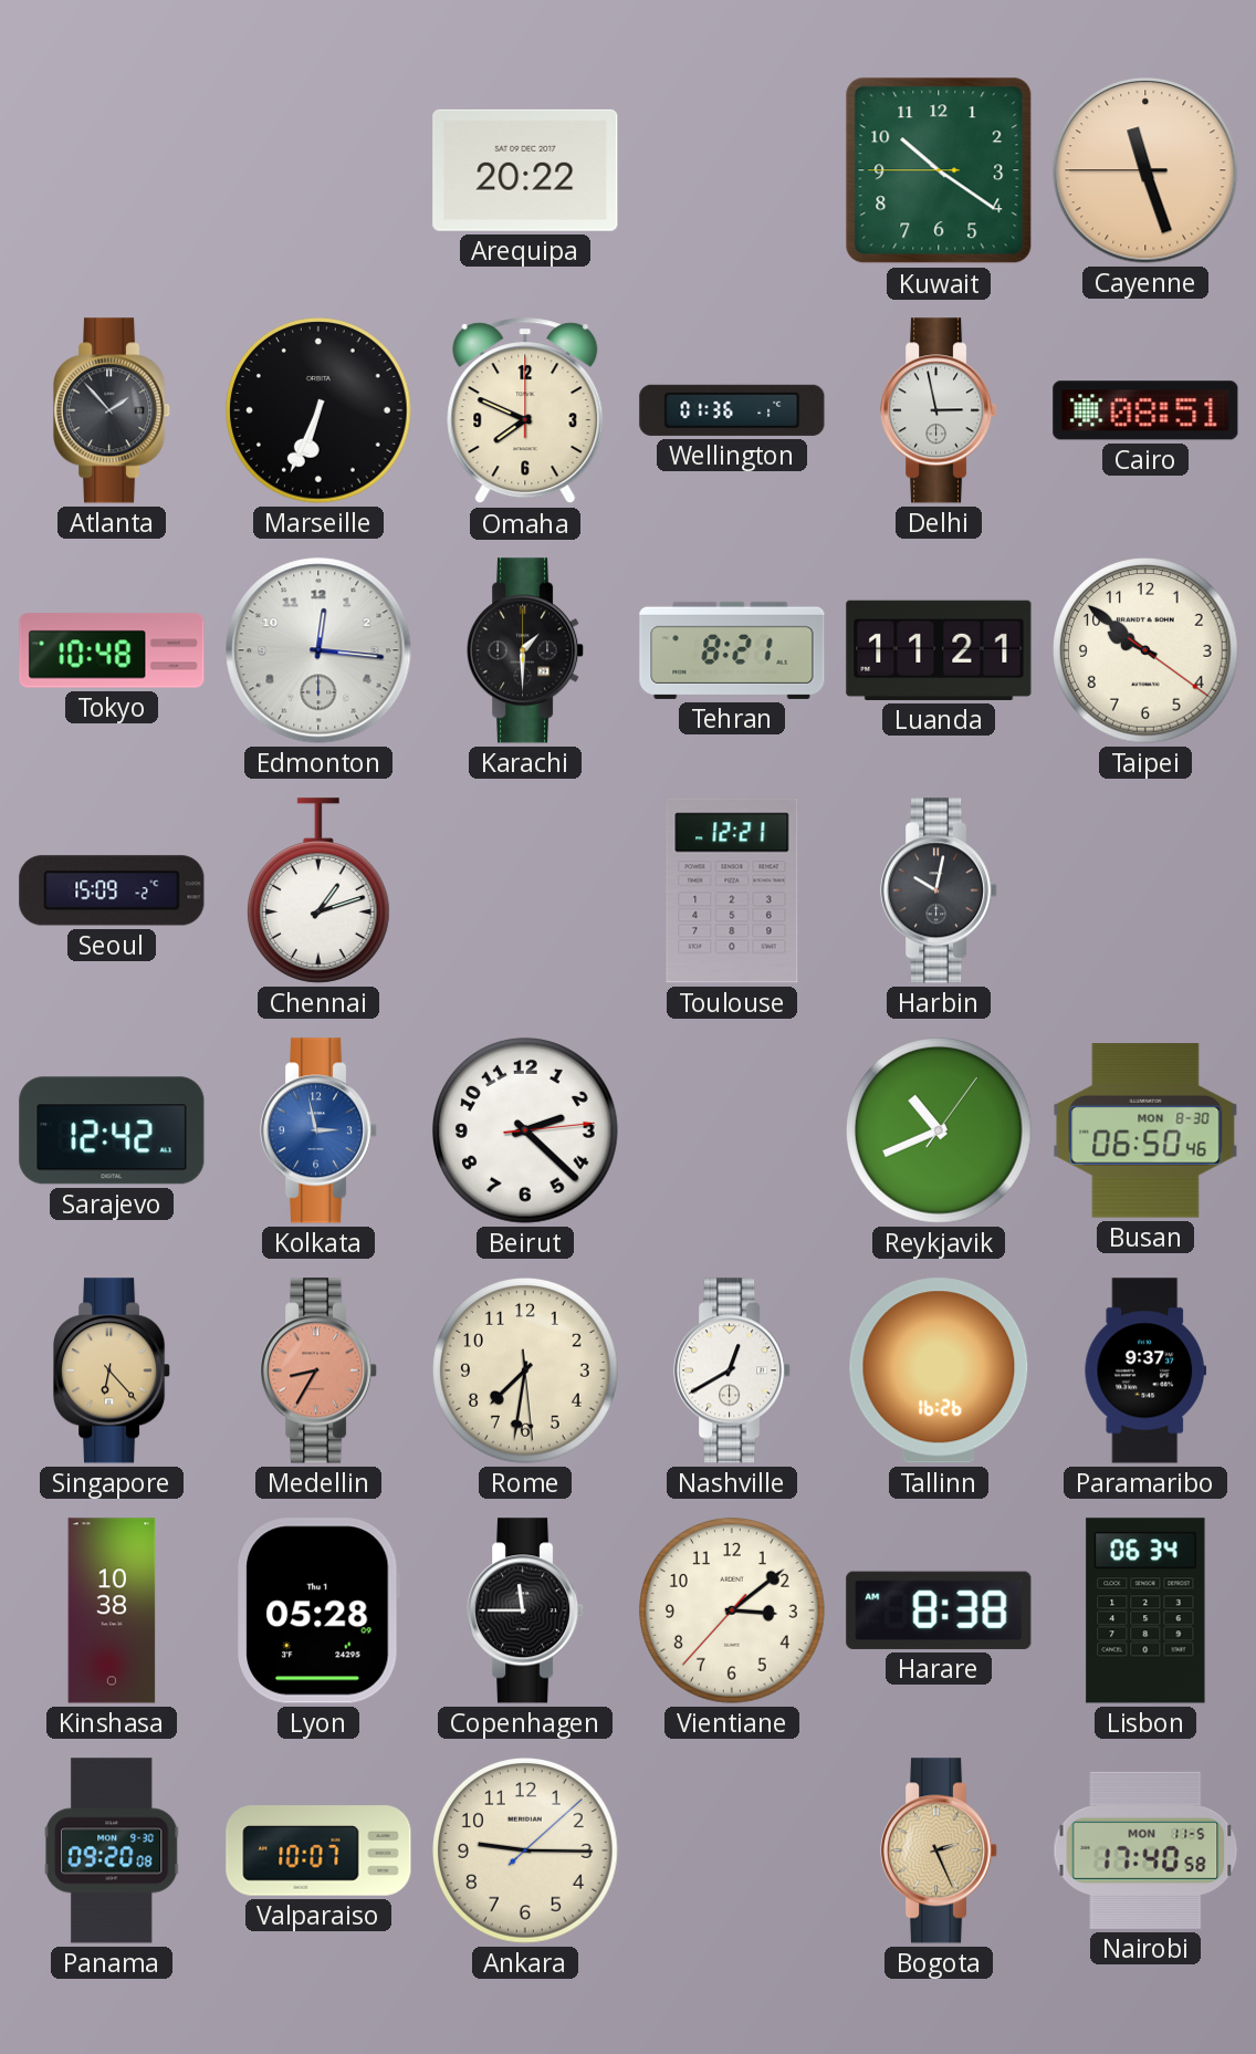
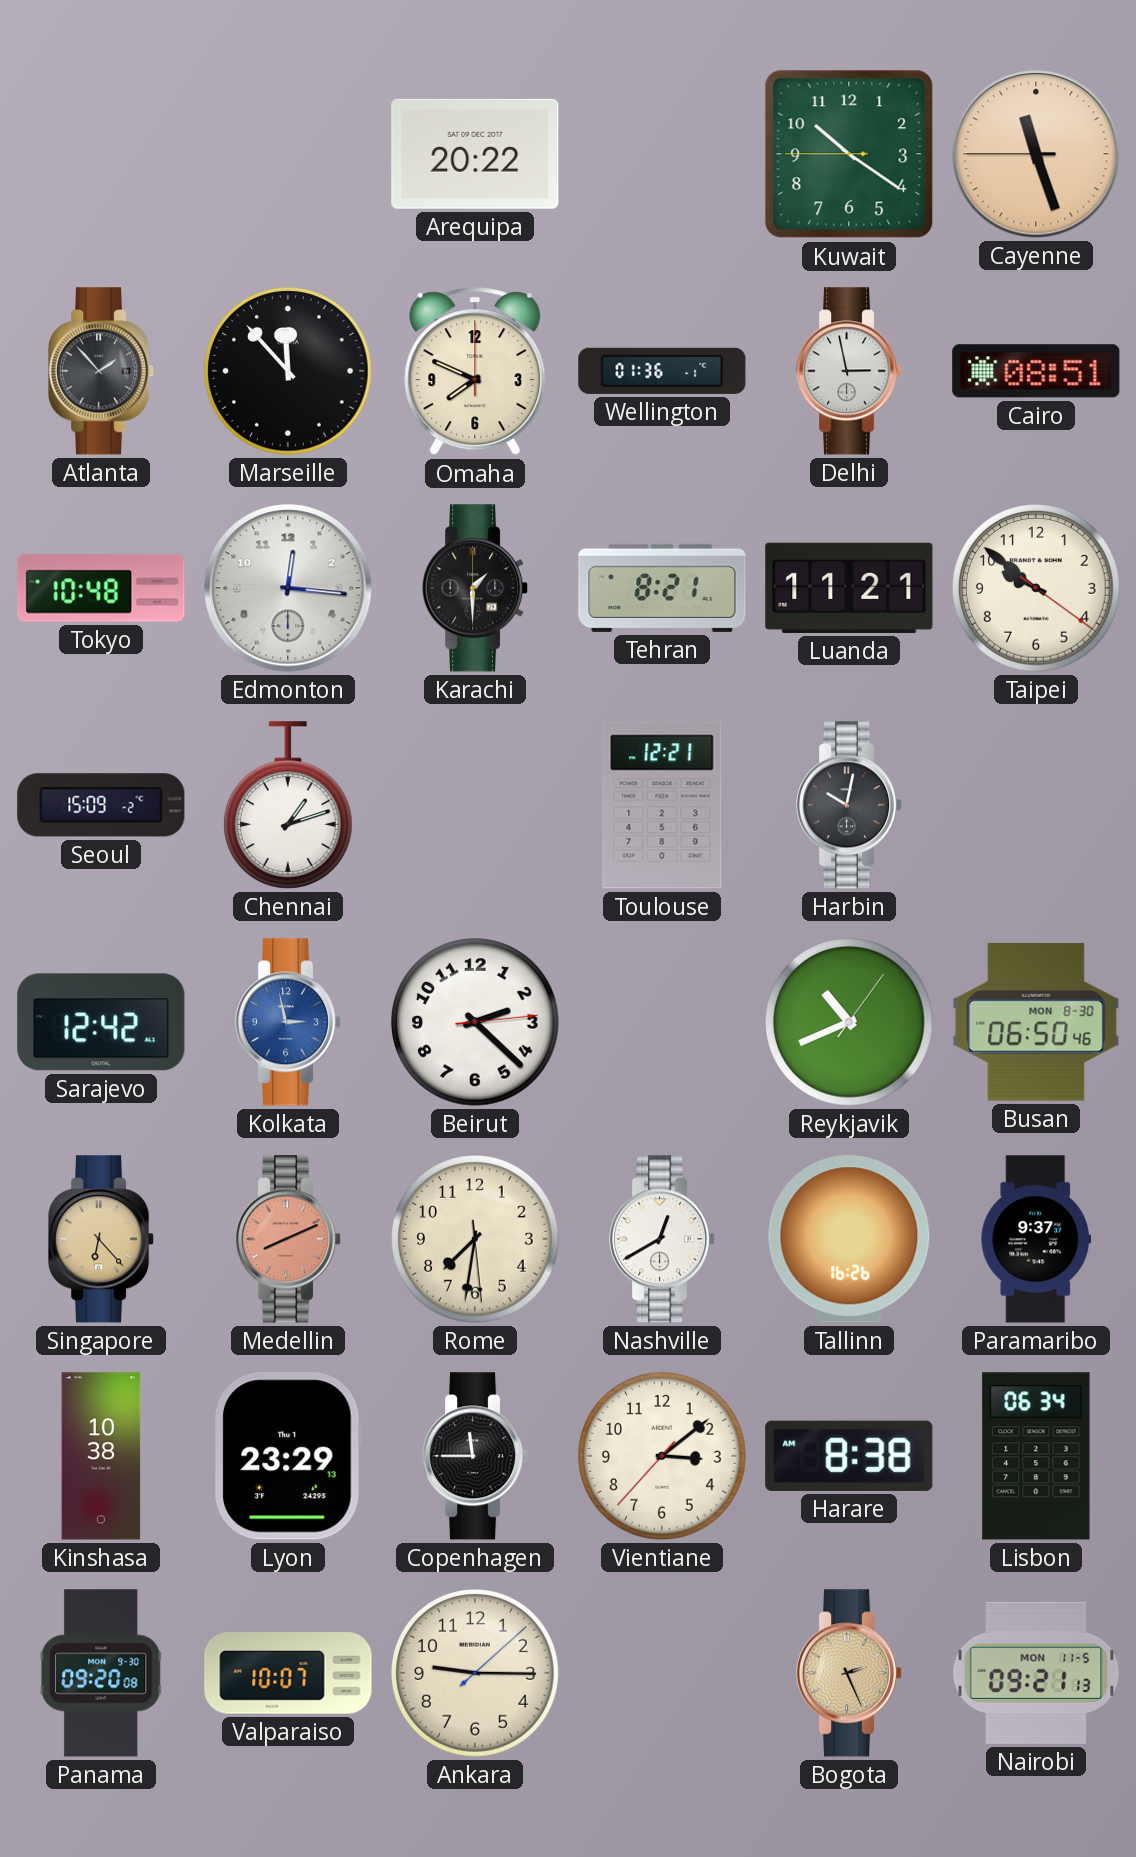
Marseille: 6:34 -> 11:53
Medellin: 8:35 -> 8:11
Lyon: 05:28 -> 23:29
Nairobi: 17:40 -> 09:21
